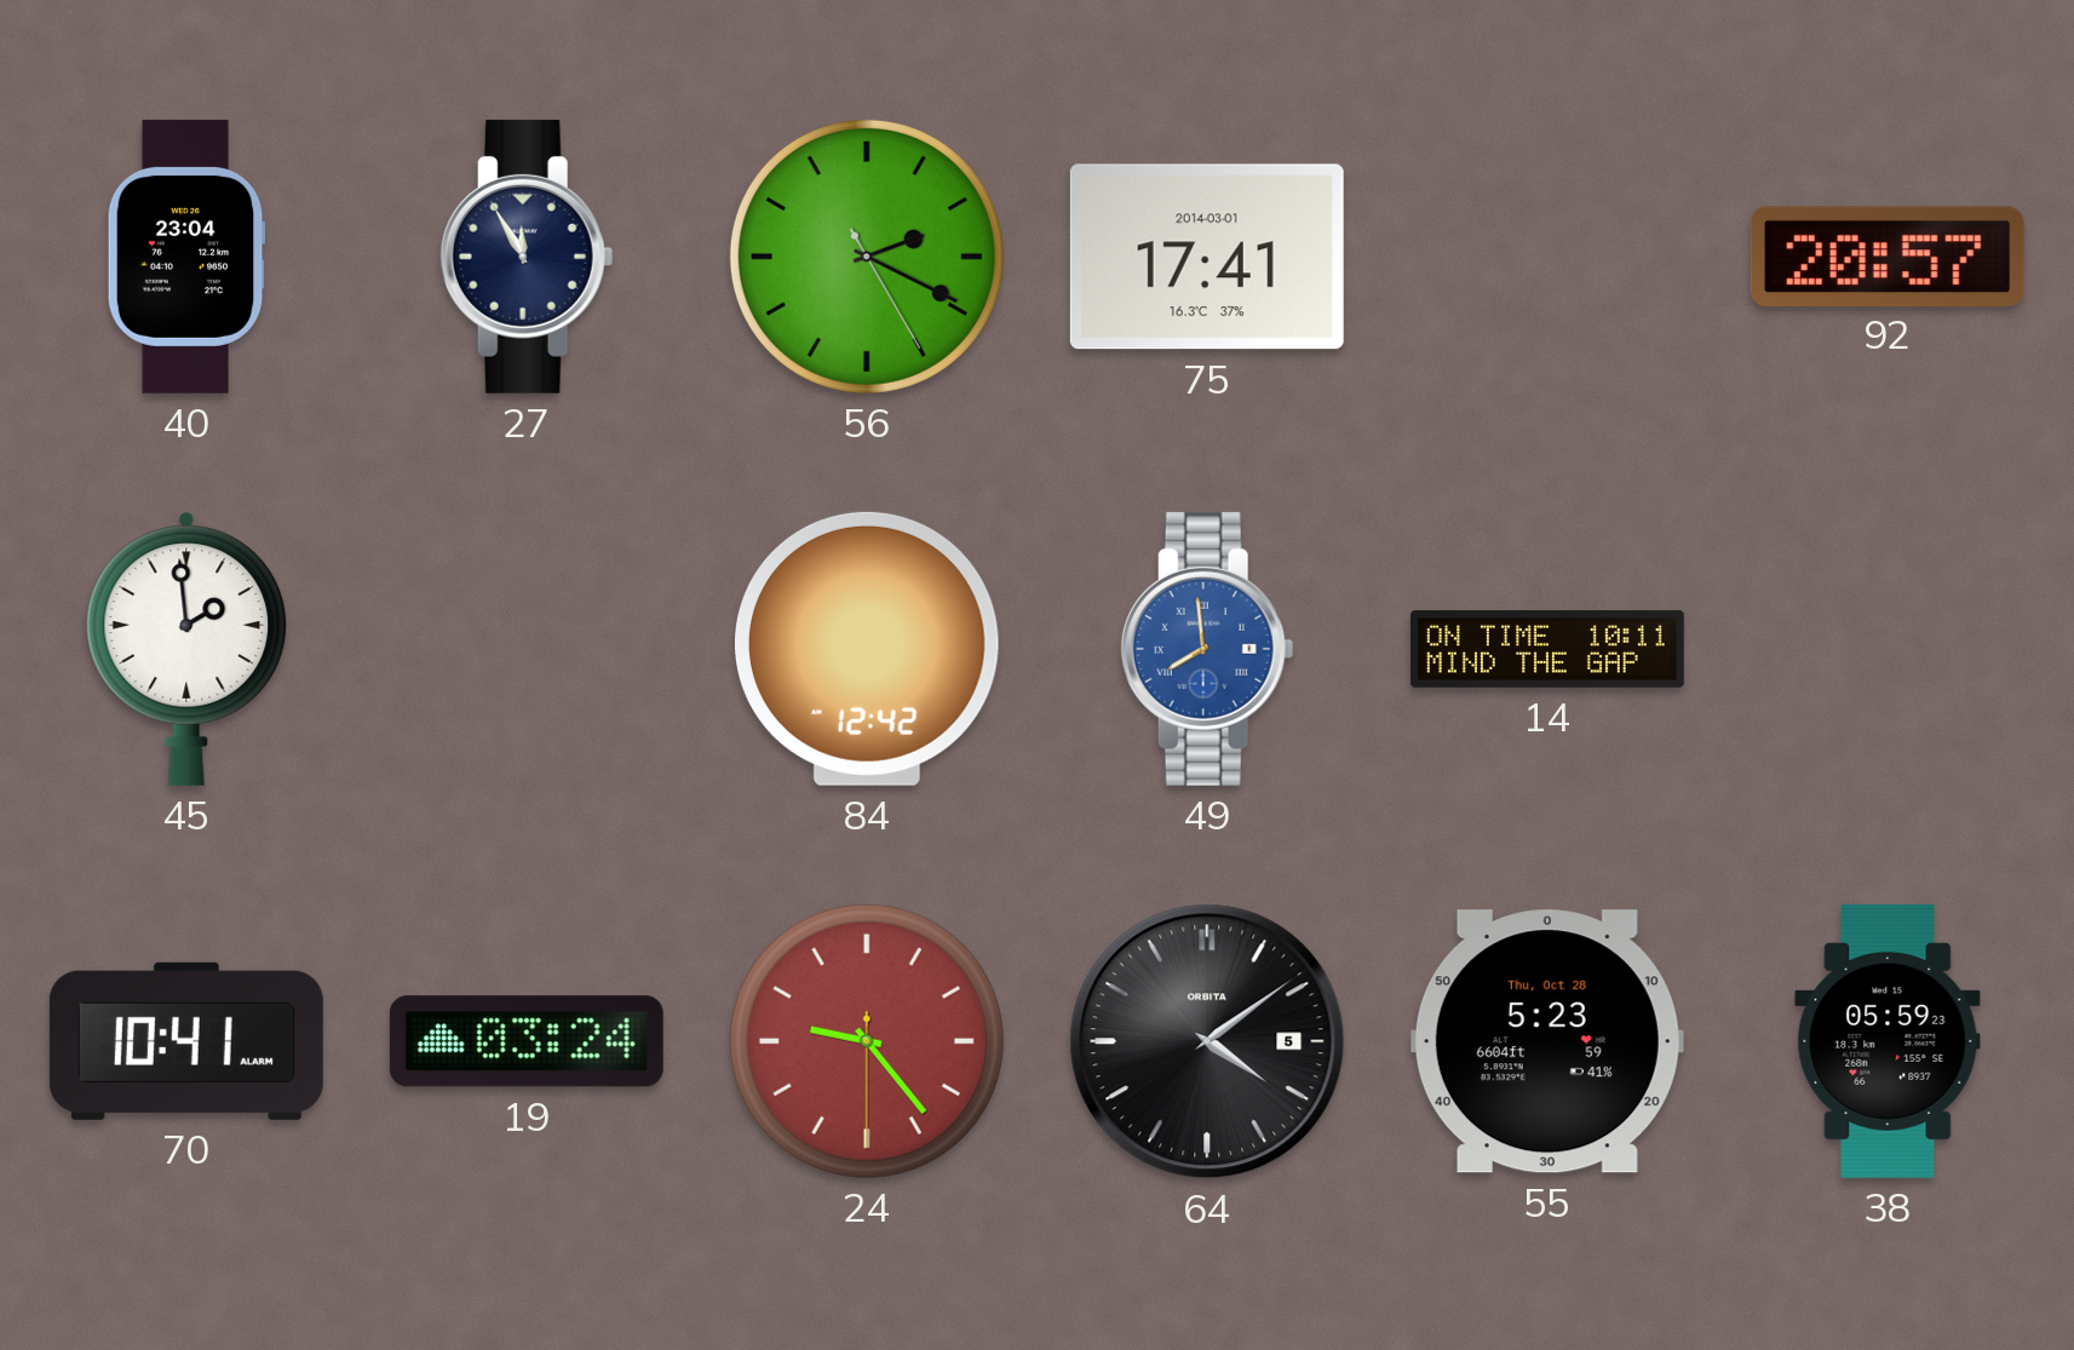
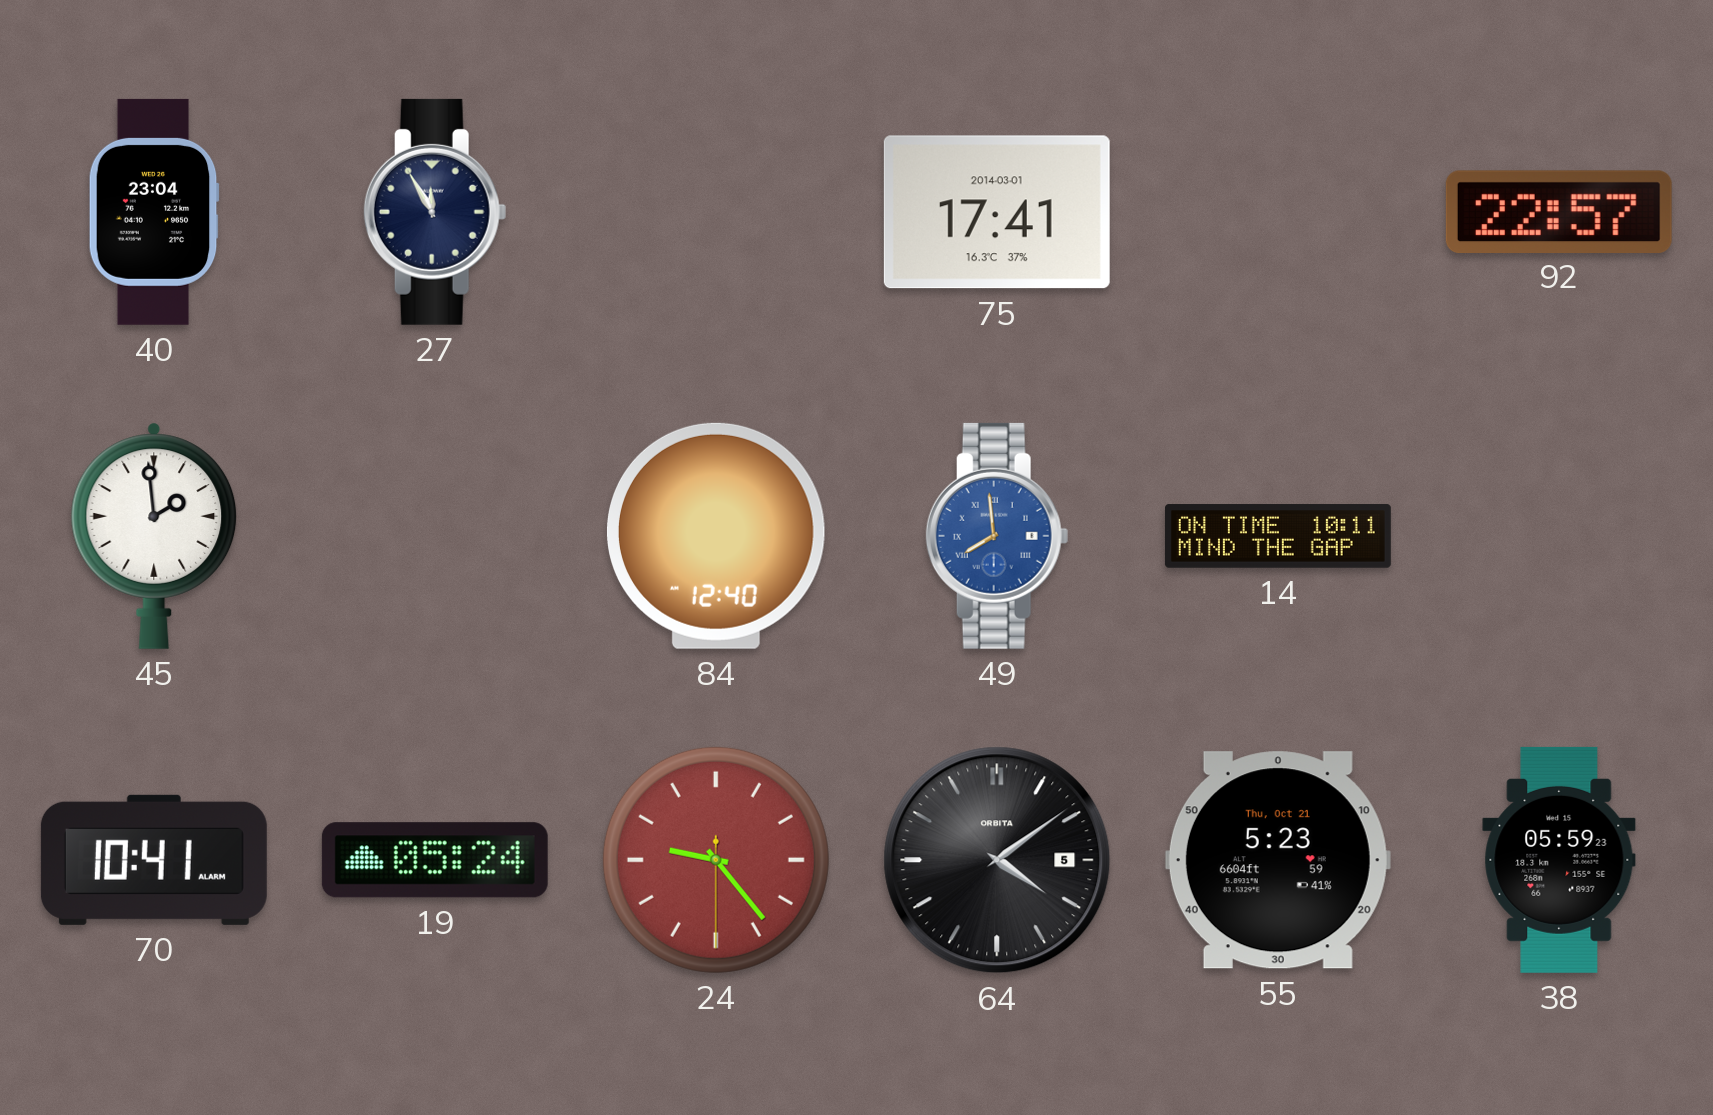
56: 2:19 -> none
92: 20:57 -> 22:57
84: 12:42 -> 12:40
19: 03:24 -> 05:24
55 date: Thu, Oct 28 -> Thu, Oct 21
